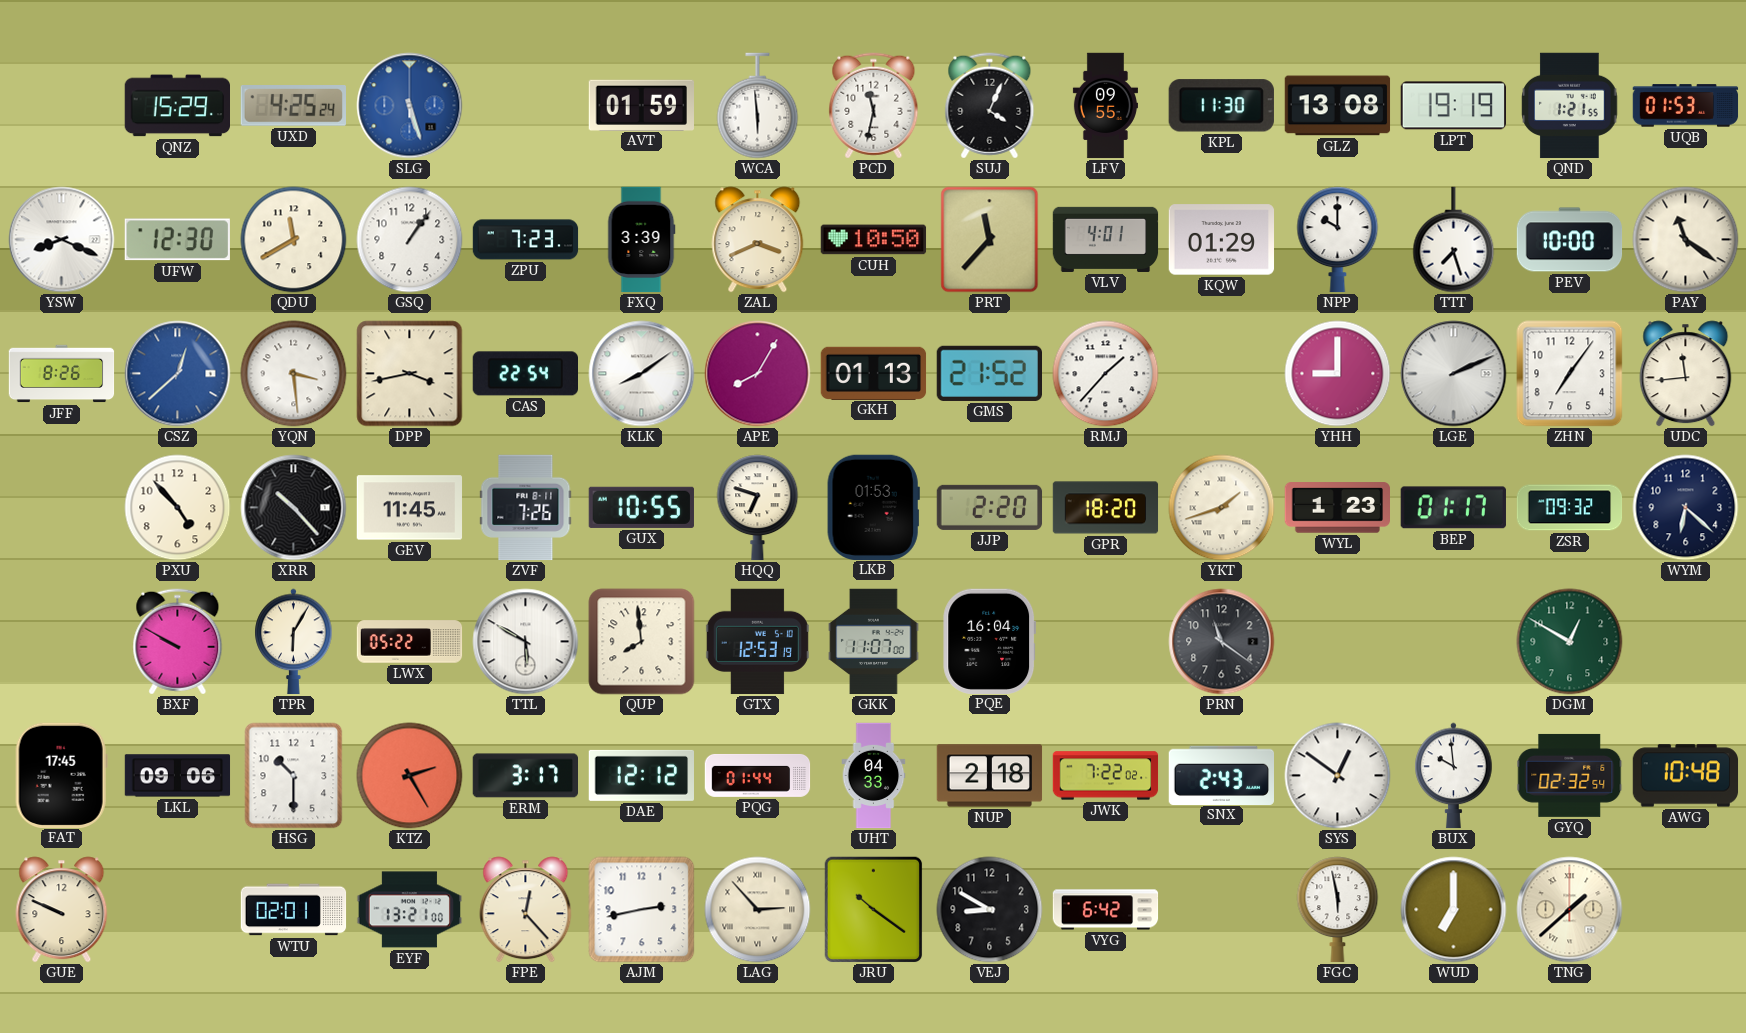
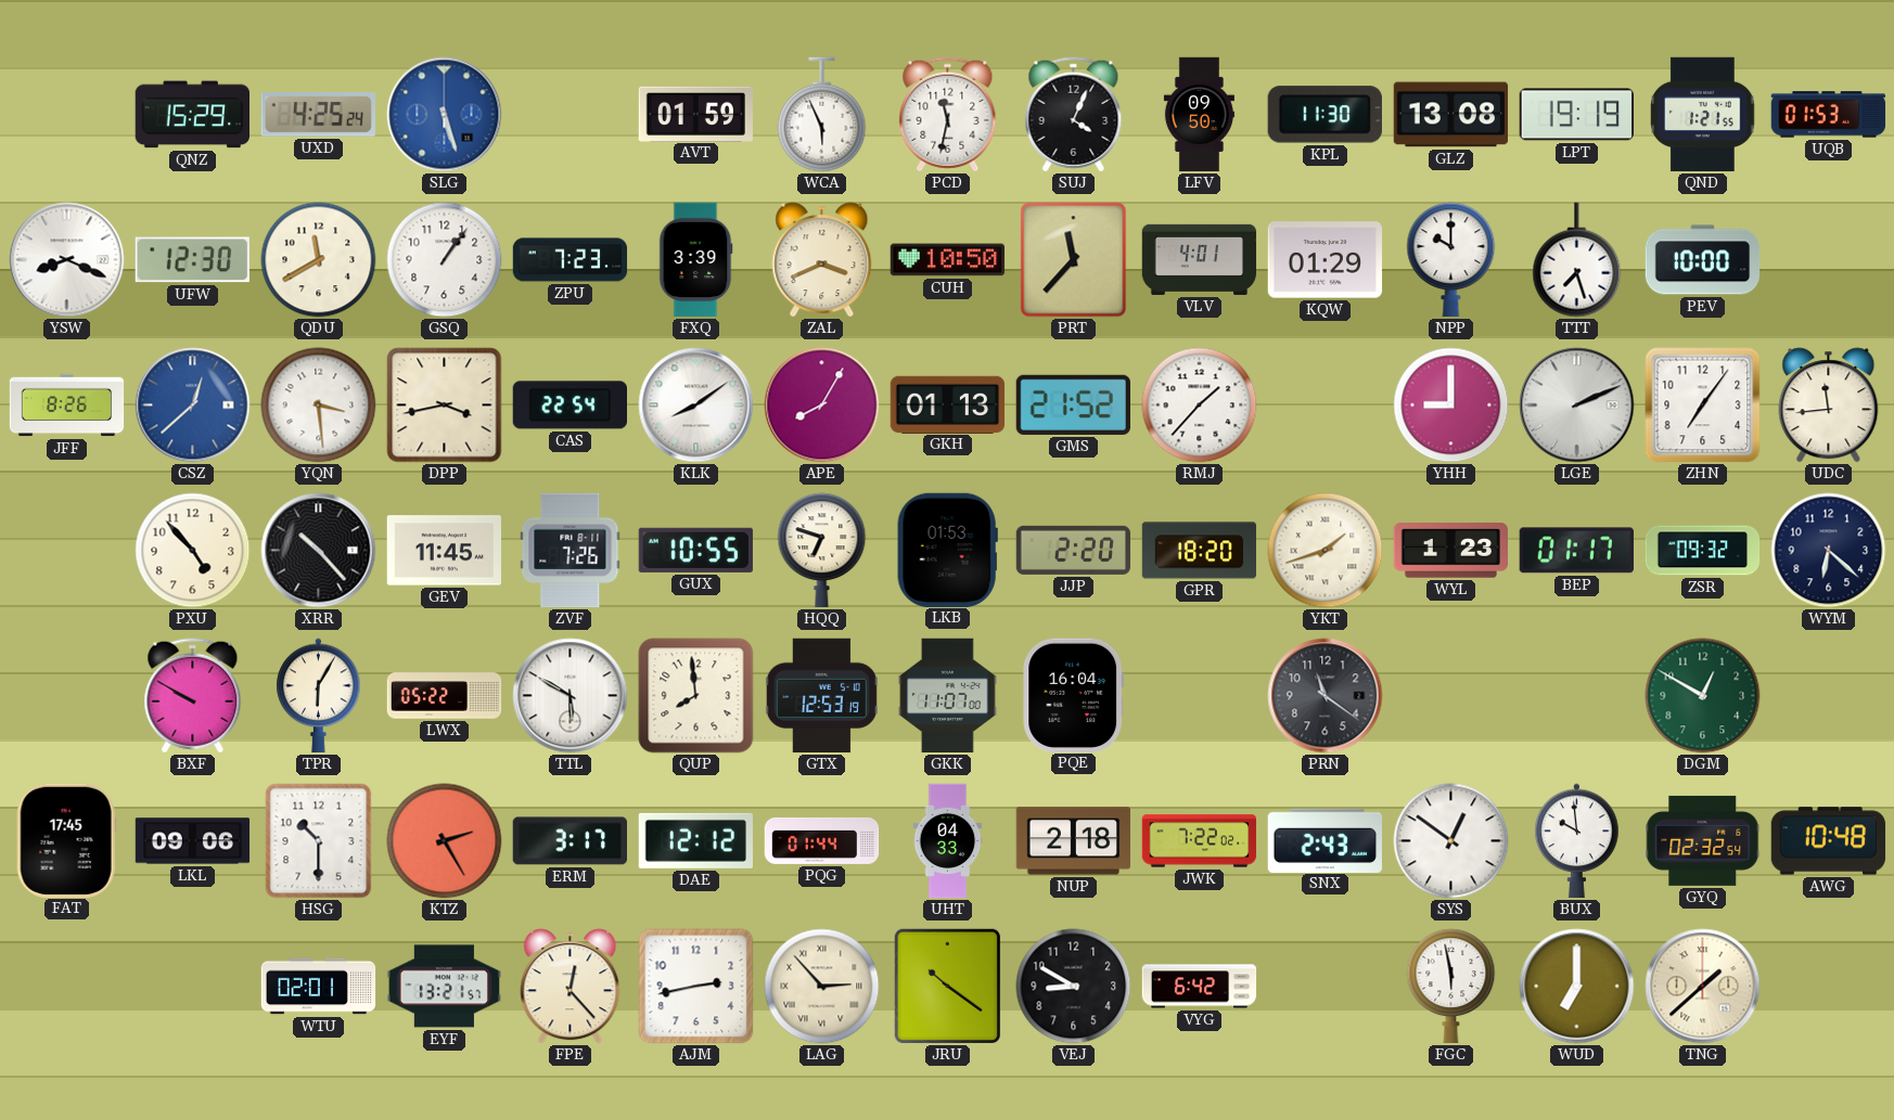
WCA: 5:59 -> 5:56
LFV: 09:55 -> 09:50
PAY: 11:21 -> none
GUE: 9:49 -> none
EYF: 13:21:00 -> 13:21:57
